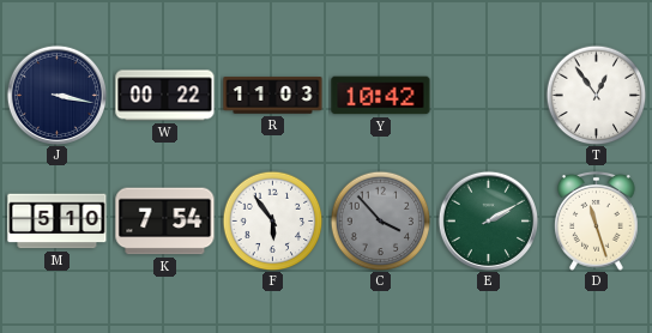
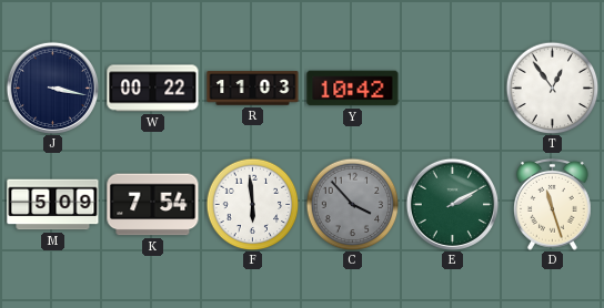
M: 5:10 -> 5:09
F: 5:54 -> 5:59
